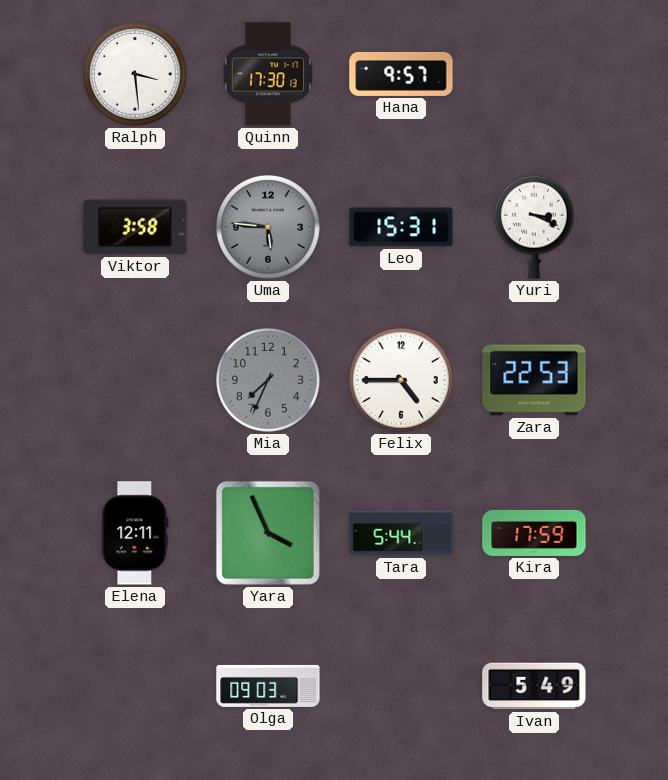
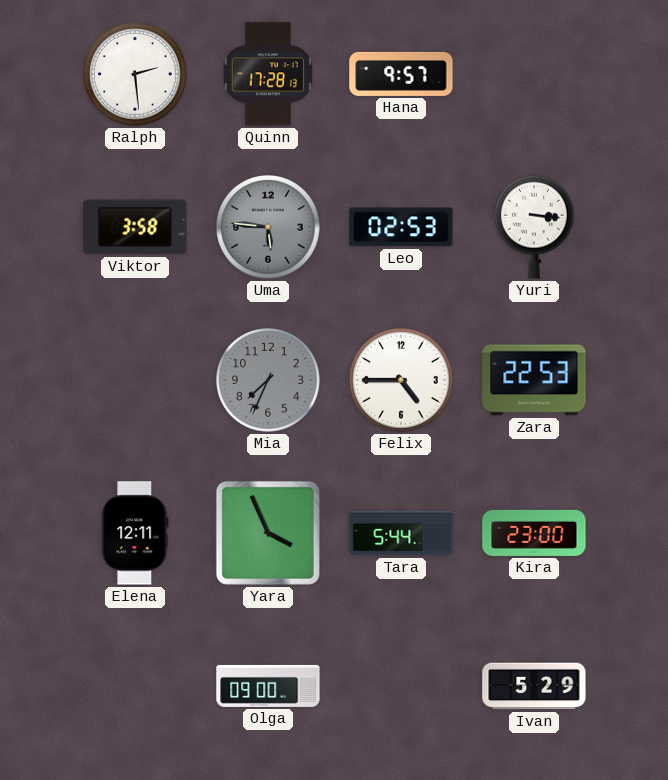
Ralph: 3:29 -> 2:29
Quinn: 17:30 -> 17:28
Leo: 15:31 -> 02:53
Yuri: 3:19 -> 3:16
Kira: 17:59 -> 23:00
Olga: 09:03 -> 09:00
Ivan: 5:49 -> 5:29
